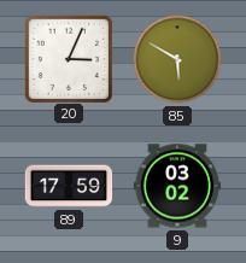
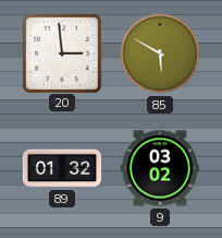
20: 3:04 -> 2:59
89: 17:59 -> 01:32
